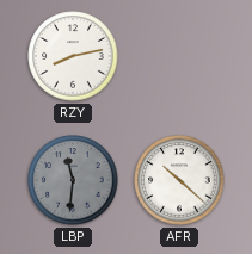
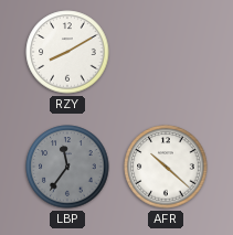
RZY: 8:13 -> 8:10
LBP: 11:31 -> 11:36
